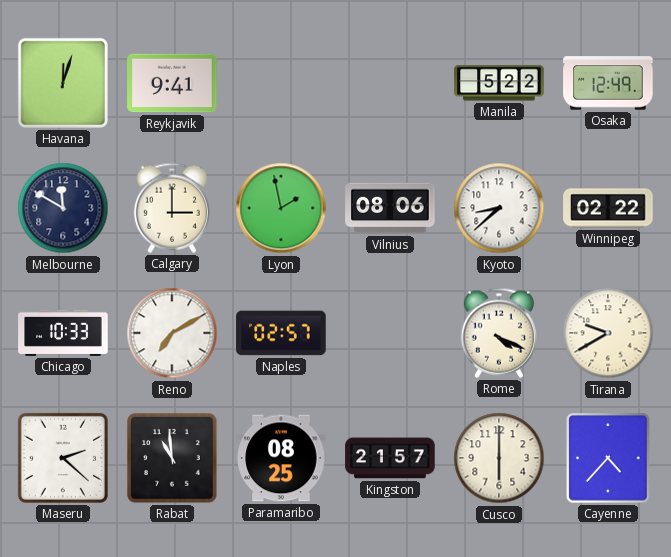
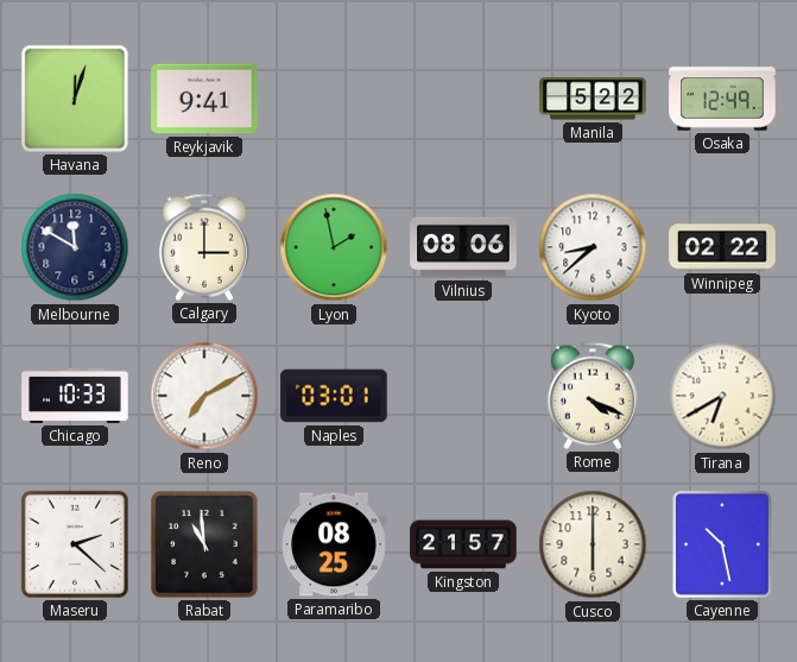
Naples: 02:57 -> 03:01
Tirana: 9:40 -> 6:40
Cayenne: 4:37 -> 10:28
